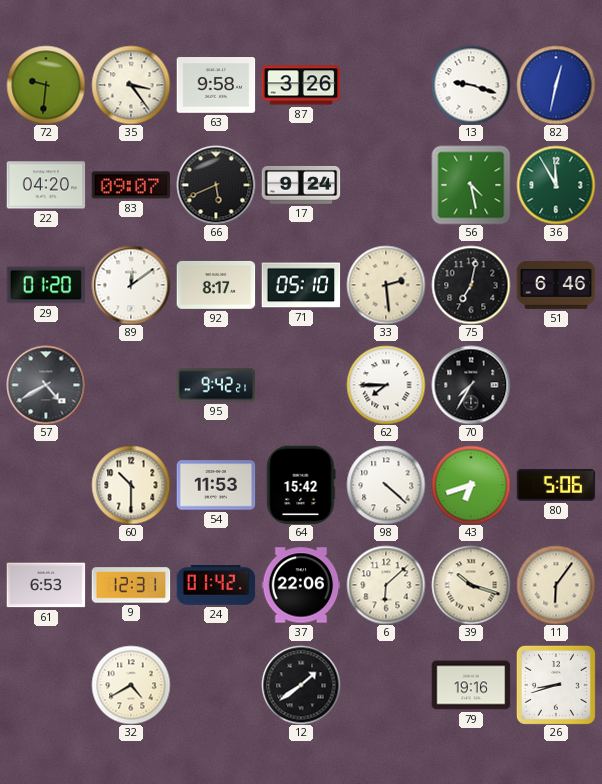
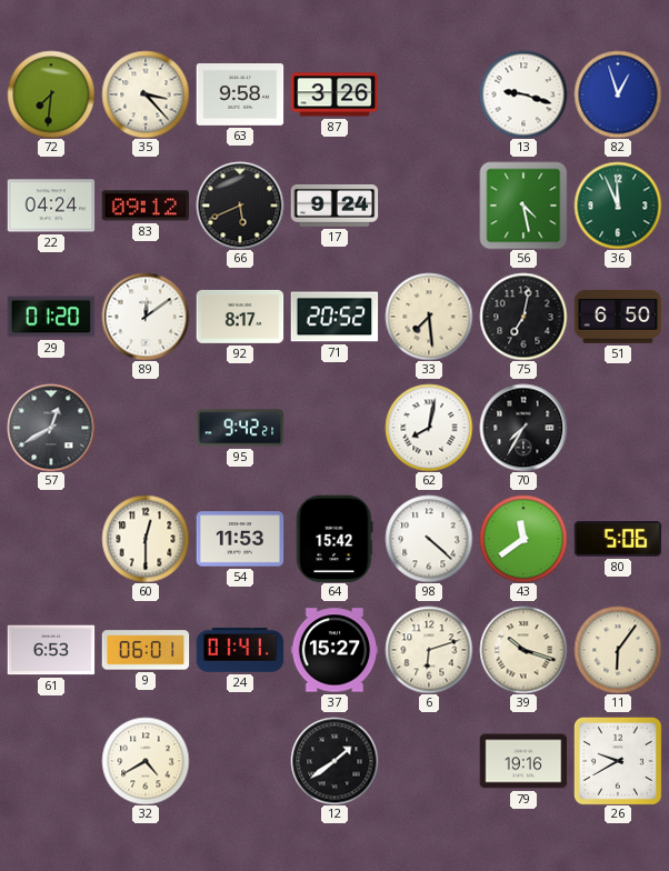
72: 9:31 -> 7:31
35: 3:24 -> 3:23
82: 12:32 -> 12:57
22: 04:20 -> 04:24
83: 09:07 -> 09:12
36: 11:55 -> 11:56
71: 05:10 -> 20:52
33: 2:29 -> 7:29
51: 6:46 -> 6:50
57: 4:40 -> 12:40
62: 7:45 -> 8:02
60: 10:30 -> 12:30
43: 6:42 -> 11:39
9: 12:31 -> 06:01
24: 01:42 -> 01:41
37: 22:06 -> 15:27
6: 6:08 -> 6:12
26: 8:42 -> 9:40
